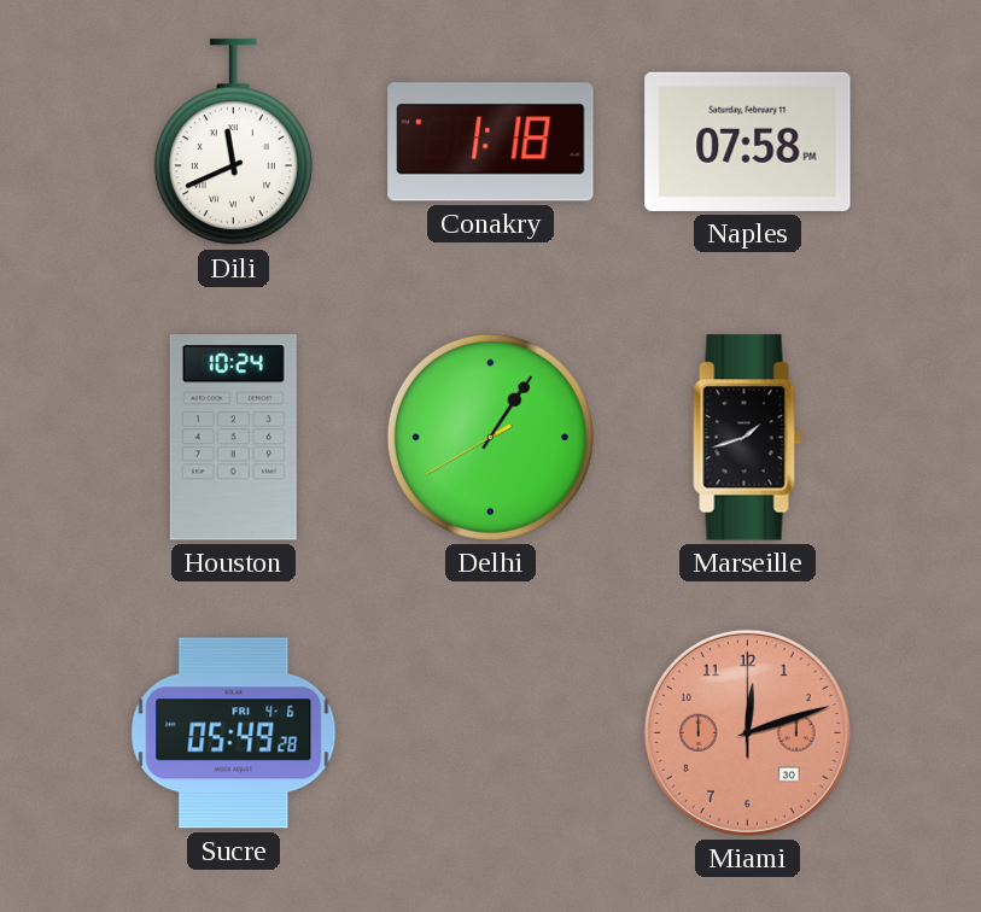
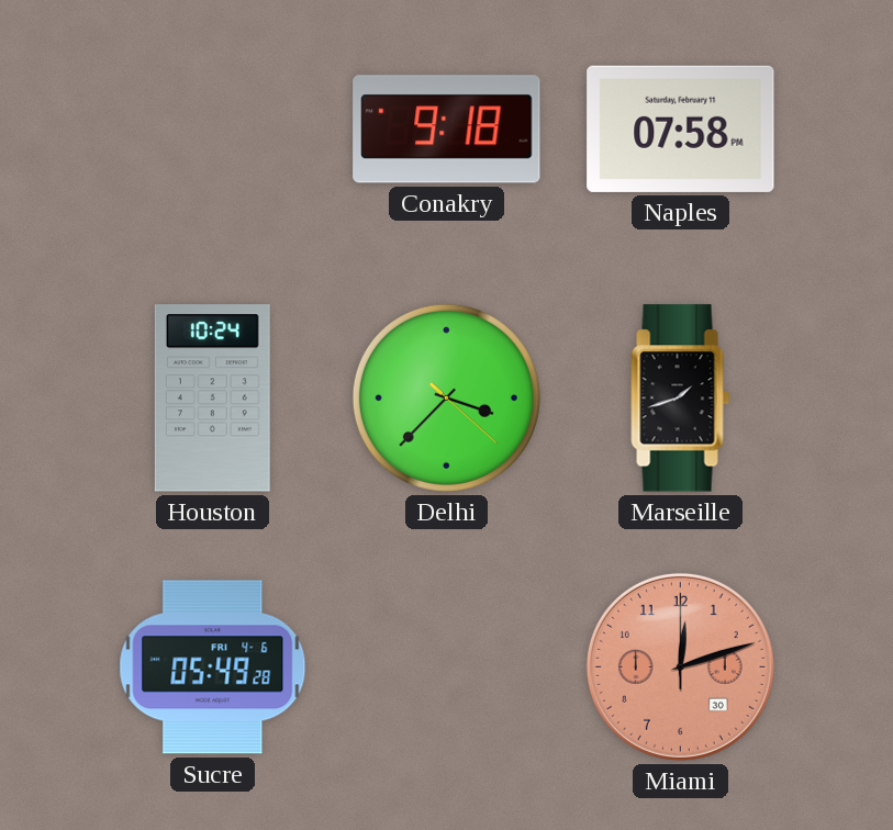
Dili: 11:41 -> none
Conakry: 1:18 -> 9:18
Delhi: 1:05 -> 3:37
